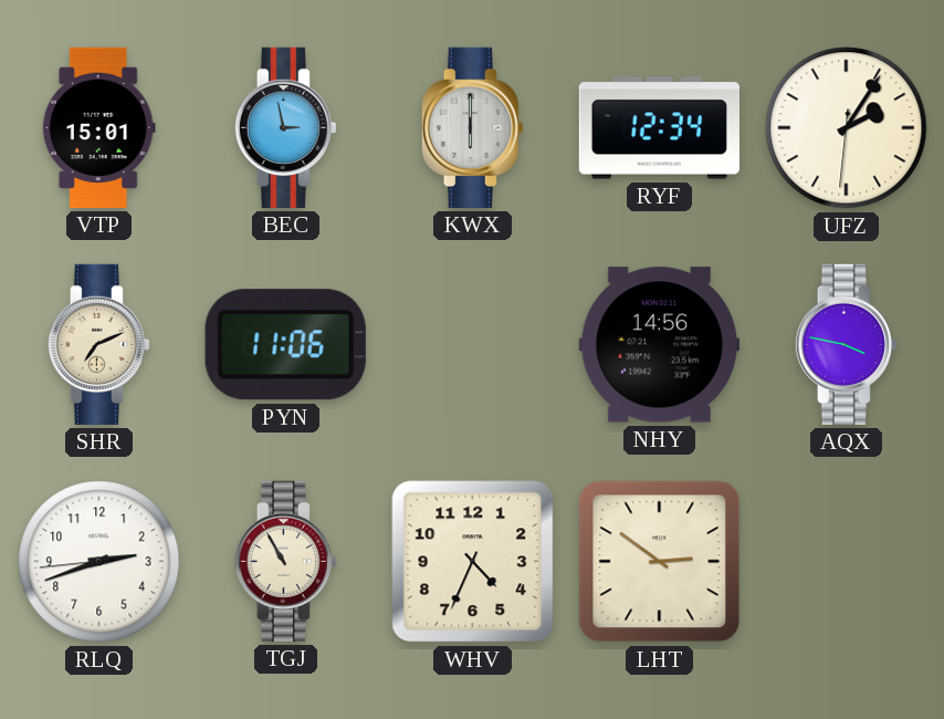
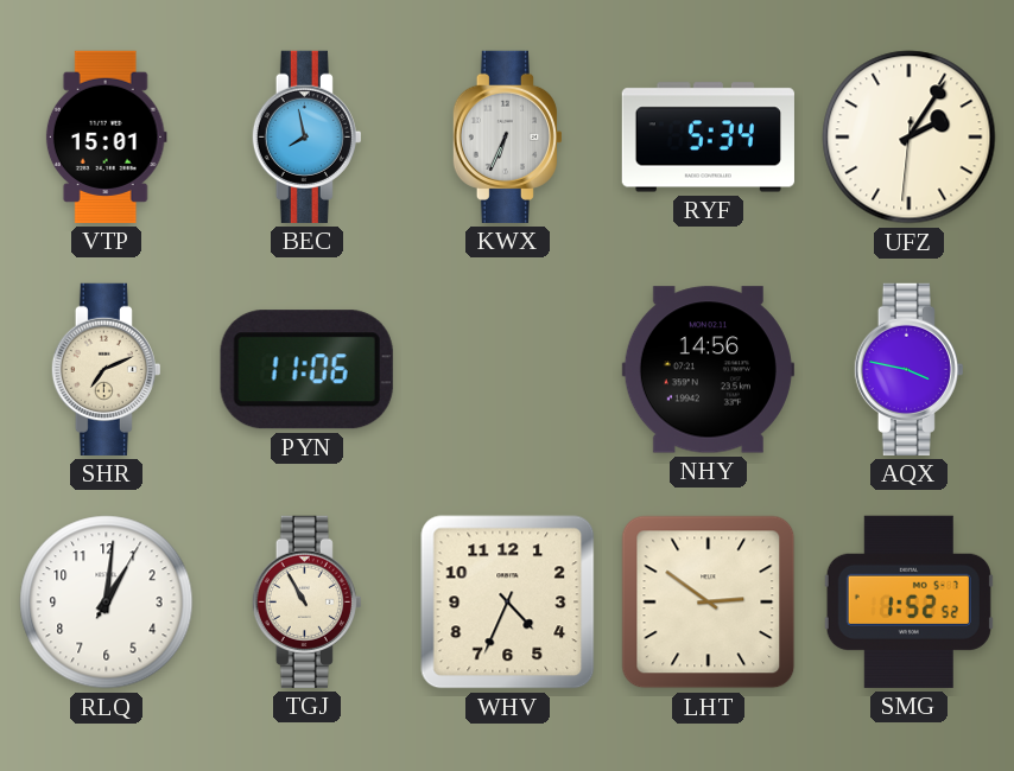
BEC: 2:58 -> 7:58
KWX: 6:00 -> 6:34
RYF: 12:34 -> 5:34
RLQ: 2:41 -> 1:01
SMG: none -> 1:52
